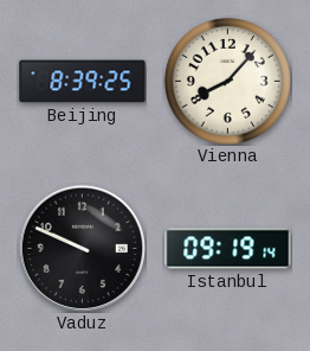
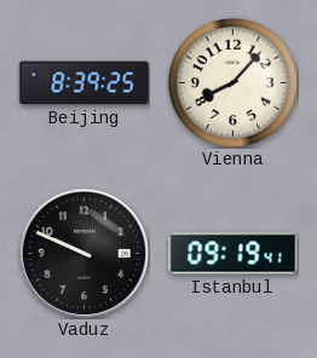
Istanbul: 09:19:14 -> 09:19:41
